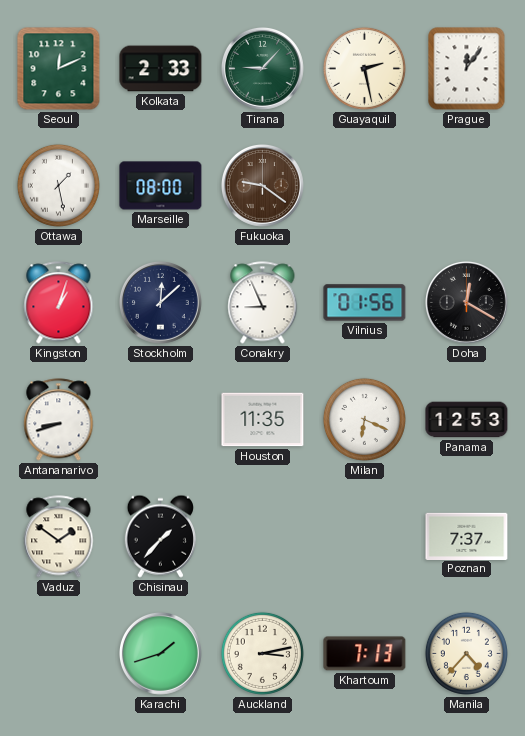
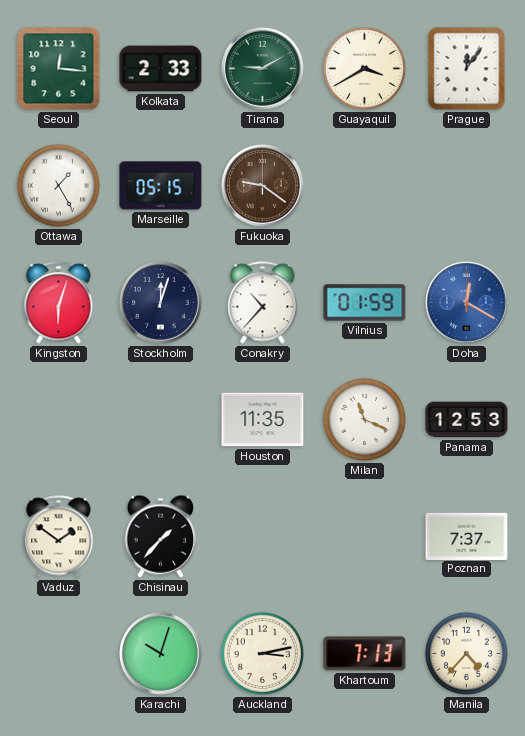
Seoul: 12:11 -> 12:16
Tirana: 9:07 -> 9:10
Guayaquil: 2:28 -> 3:40
Ottawa: 1:28 -> 1:25
Marseille: 08:00 -> 05:15
Kingston: 1:03 -> 6:03
Stockholm: 12:08 -> 12:03
Conakry: 8:56 -> 10:37
Vilnius: 01:56 -> 01:59
Doha dial: black -> blue
Antananarivo: 8:42 -> none
Milan: 6:19 -> 11:19
Karachi: 1:42 -> 10:03
